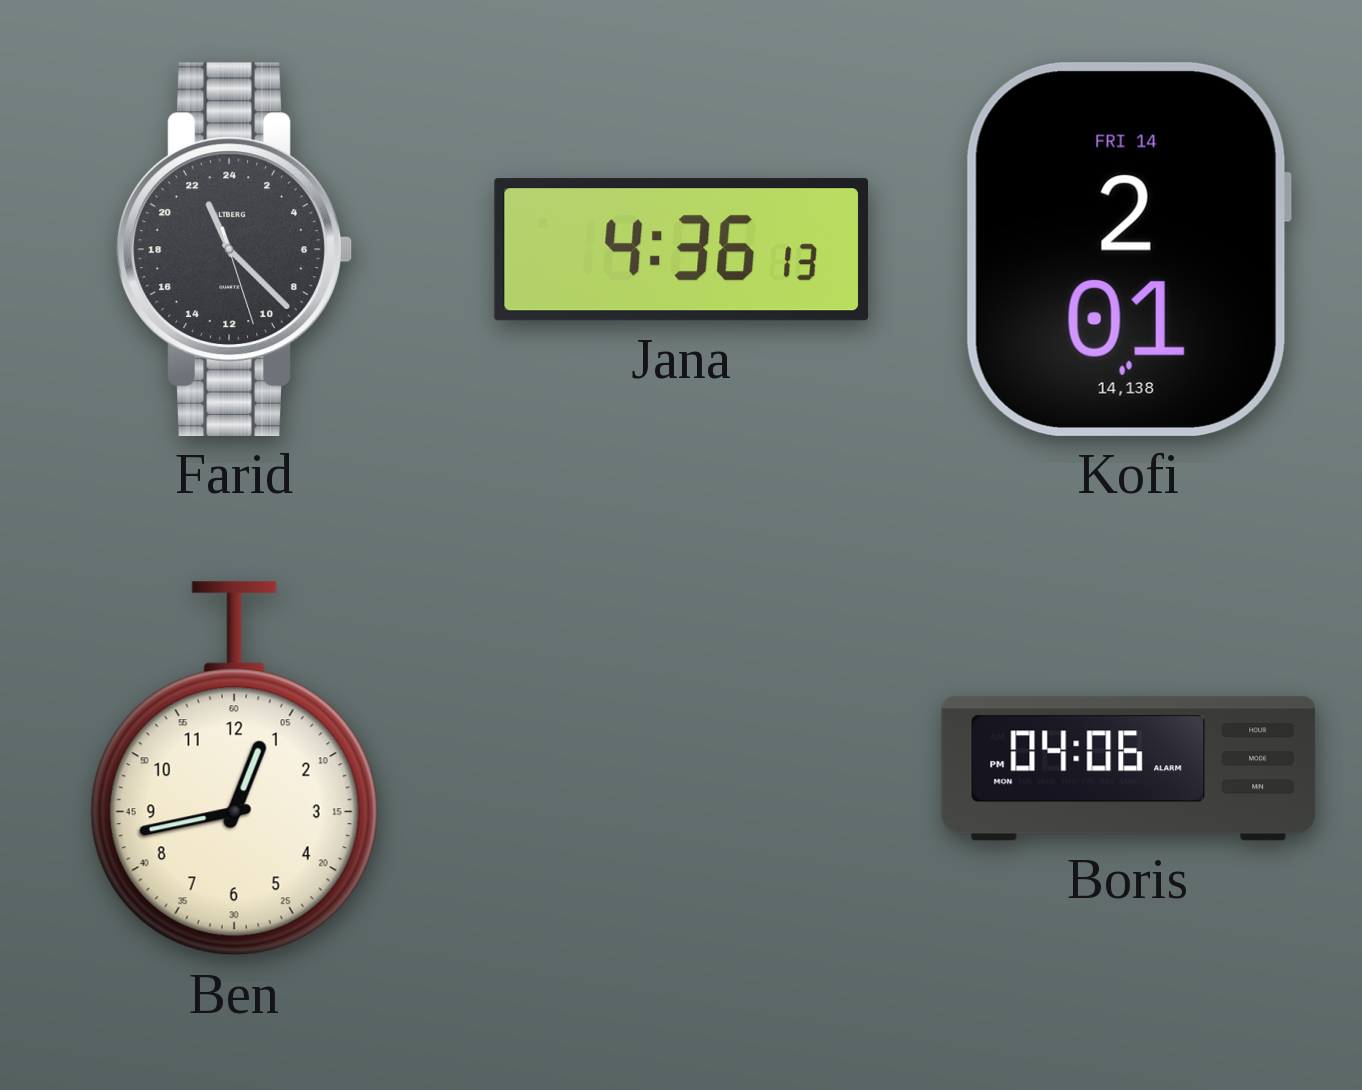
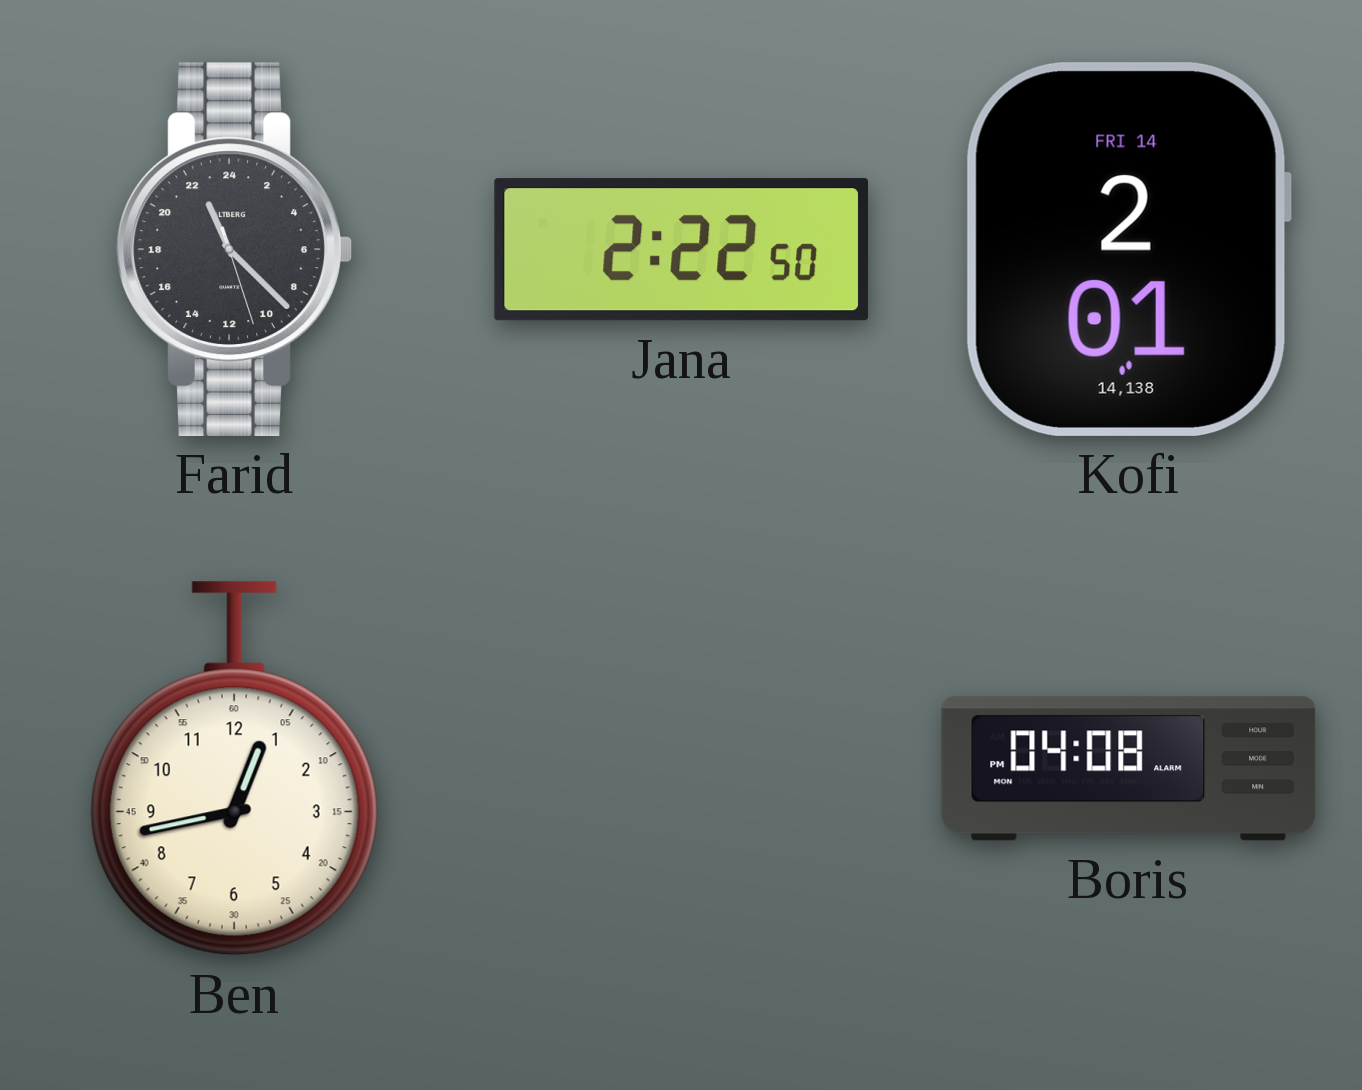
Jana: 4:36 -> 2:22
Boris: 04:06 -> 04:08
